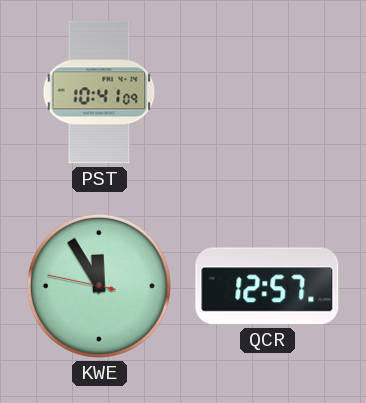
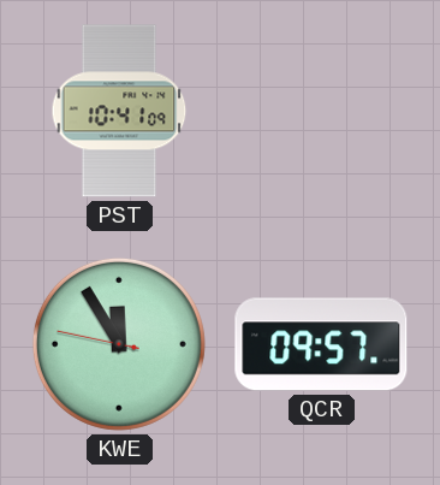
QCR: 12:57 -> 09:57
